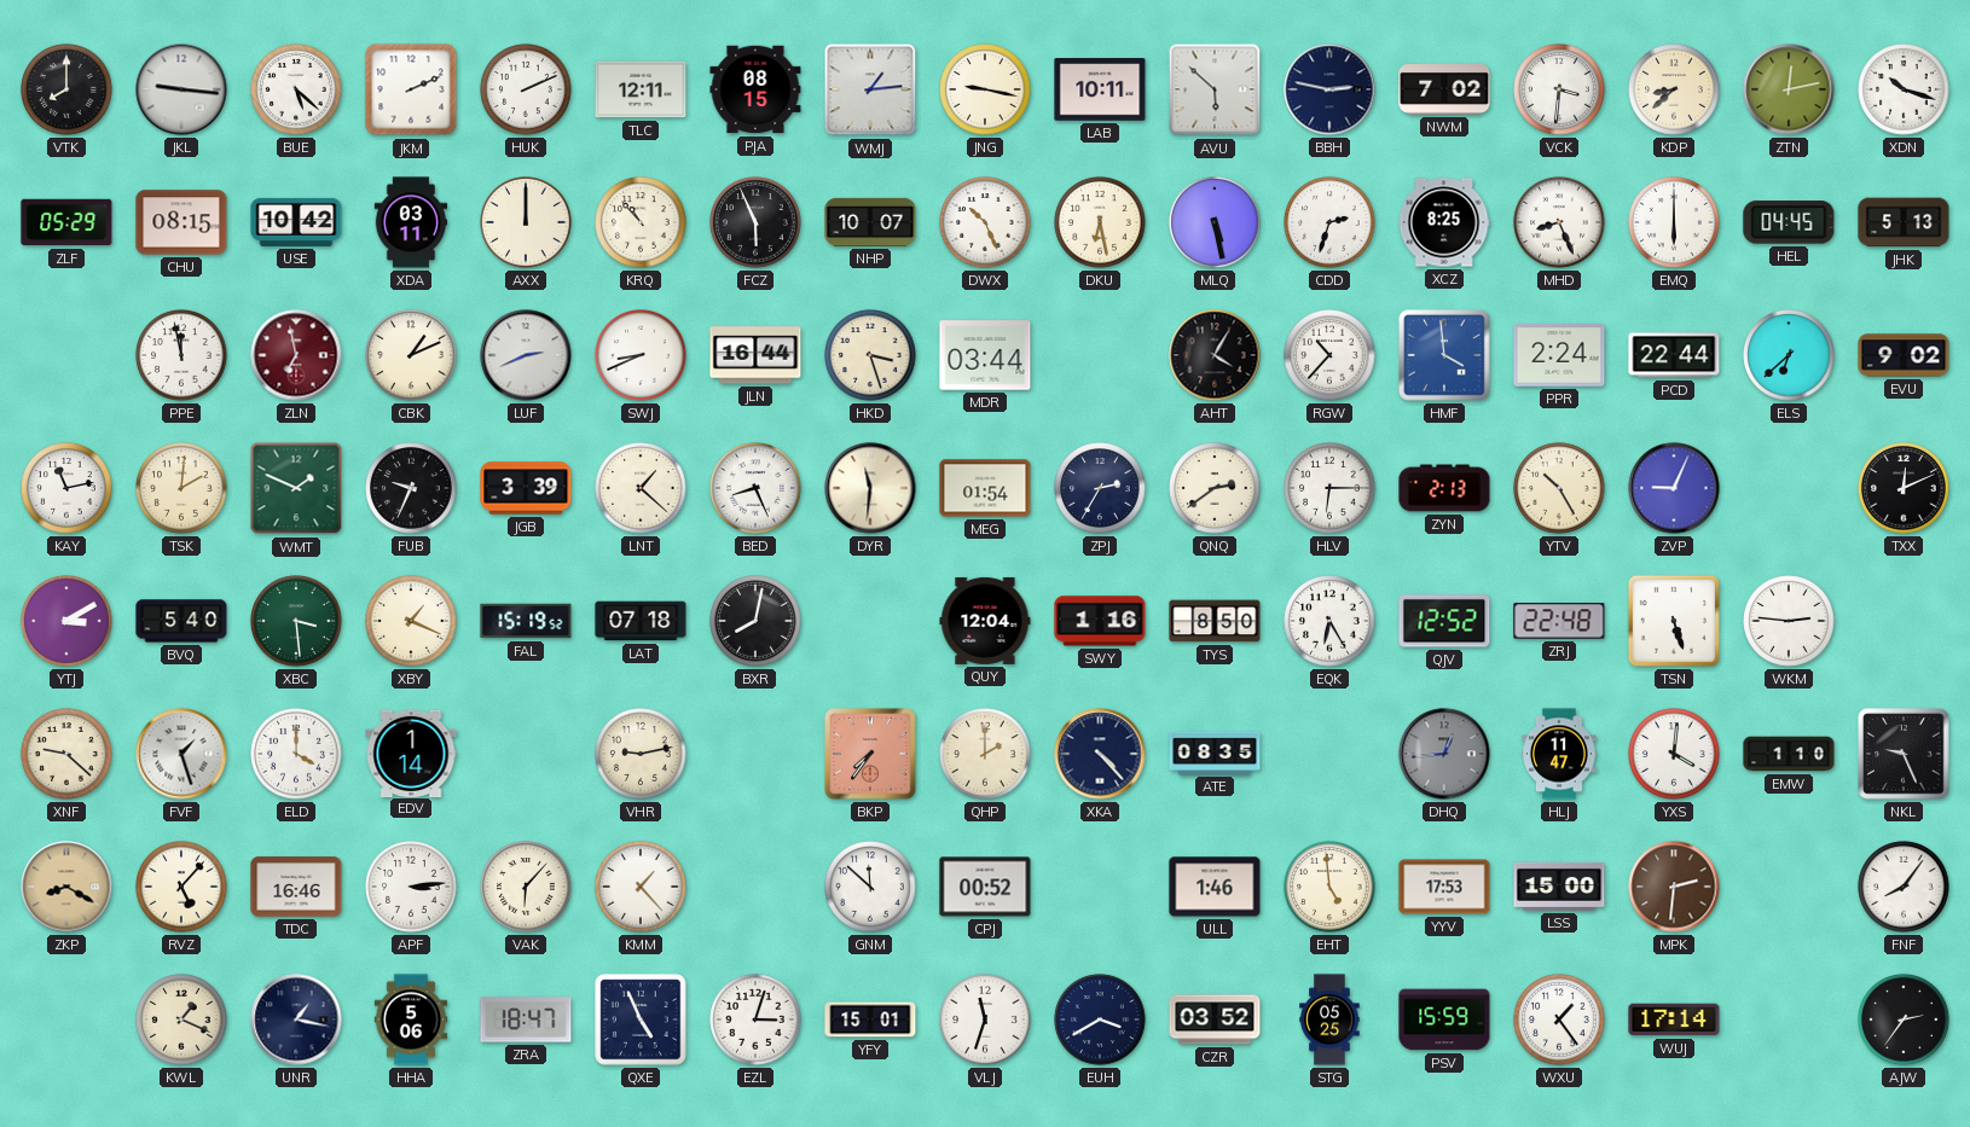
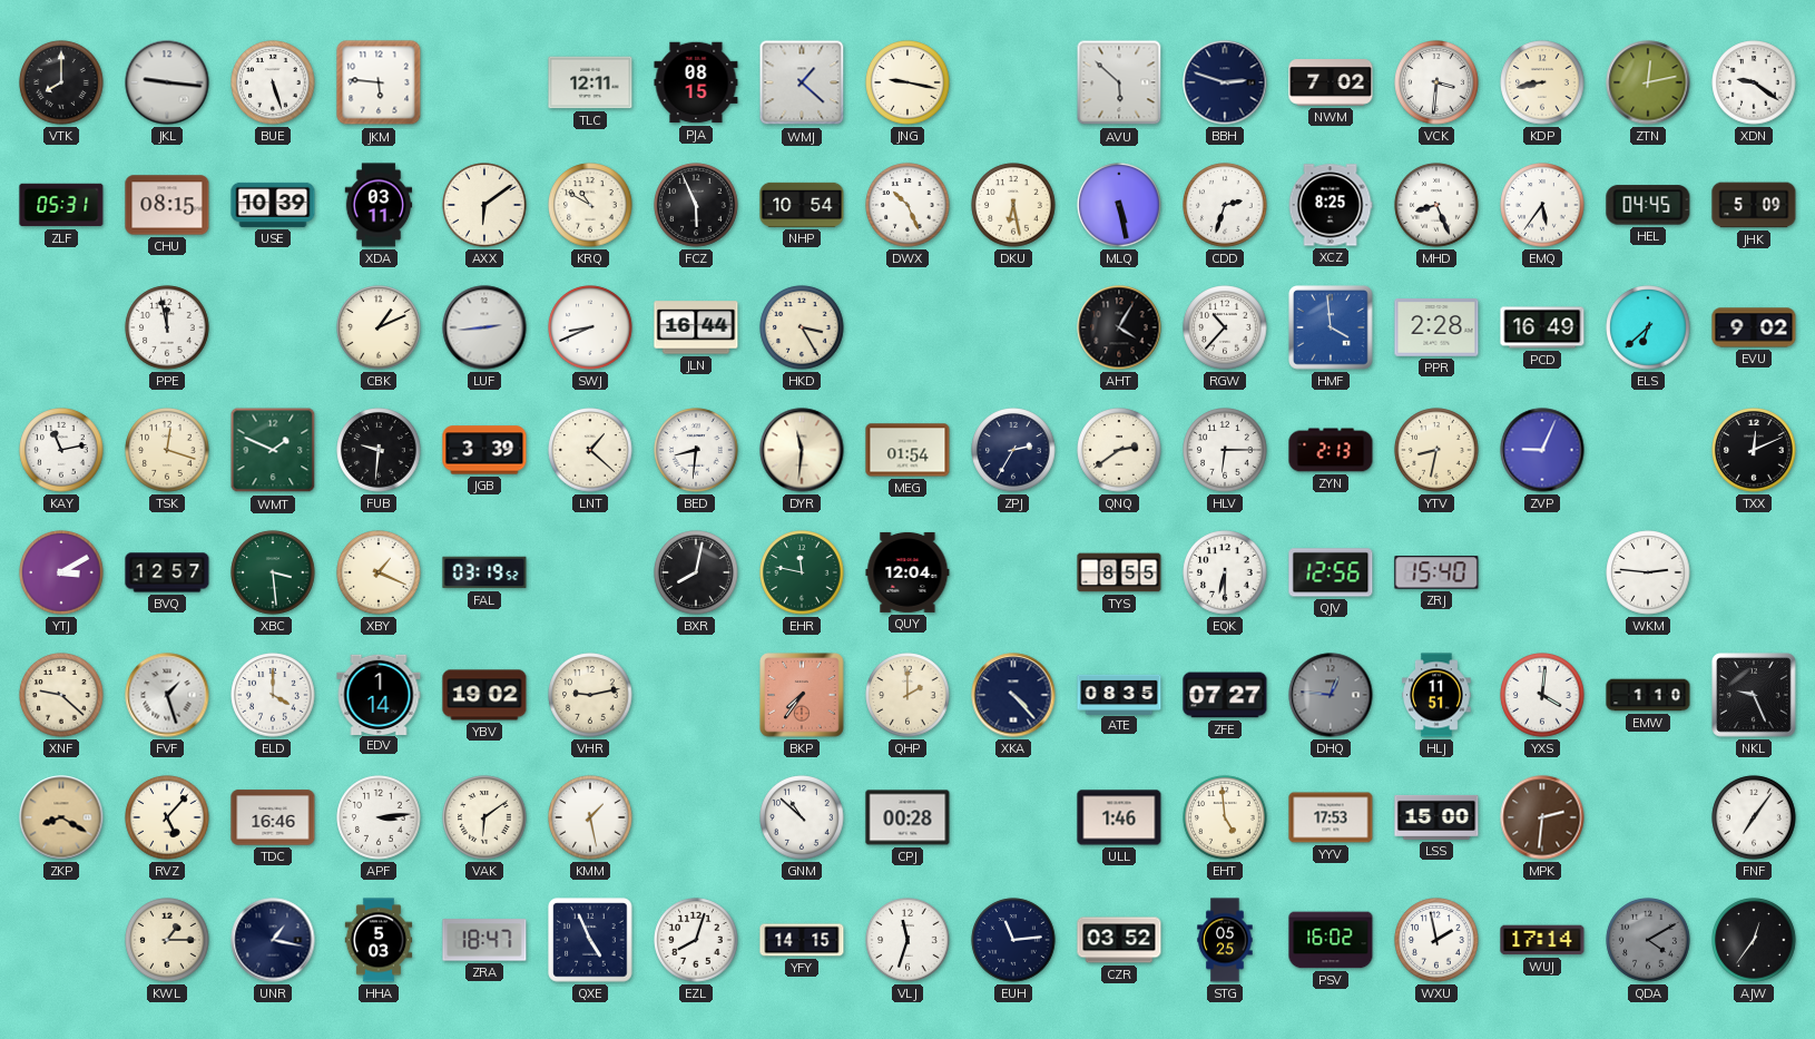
BUE: 5:22 -> 5:27
JKM: 2:11 -> 5:46
HUK: 2:11 -> none
WMJ: 1:14 -> 1:22
LAB: 10:11 -> none
BBH: 2:47 -> 2:48
KDP: 8:38 -> 8:43
XDN: 10:18 -> 9:21
ZLF: 05:29 -> 05:31
USE: 10:42 -> 10:39
AXX: 12:00 -> 6:09
KRQ: 10:53 -> 10:50
NHP: 10:07 -> 10:54
EMQ: 6:00 -> 5:36
JHK: 5:13 -> 5:09
ZLN: 6:58 -> none
LUF: 2:41 -> 2:44
HKD: 3:27 -> 3:25
MDR: 03:44 -> none
PPR: 2:24 -> 2:28
PCD: 22:44 -> 16:49
TSK: 2:01 -> 12:18
FUB: 9:34 -> 9:31
BED: 8:26 -> 8:31
YTV: 10:25 -> 8:32
BVQ: 5:40 -> 12:57
FAL: 15:19 -> 03:19
LAT: 07:18 -> none
EHR: none -> 11:47
SWY: 1:16 -> none
TYS: 8:50 -> 8:55
EQK: 6:25 -> 6:30
QJV: 12:52 -> 12:56
ZRJ: 22:48 -> 15:40
TSN: 5:27 -> none
YBV: none -> 19:02
ZFE: none -> 07:27
DHQ: 12:44 -> 12:46
HLJ: 11:47 -> 11:51
VAK: 6:07 -> 6:09
KMM: 1:23 -> 1:28
GNM: 11:52 -> 10:52
CPJ: 00:52 -> 00:28
FNF: 8:06 -> 7:06
KWL: 1:19 -> 1:15
HHA: 5:06 -> 5:03
EZL: 3:03 -> 8:03
YFY: 15:01 -> 14:15
EUH: 3:40 -> 11:14
PSV: 15:59 -> 16:02
WXU: 1:24 -> 1:58
QDA: none -> 4:10
AJW: 2:36 -> 12:36
